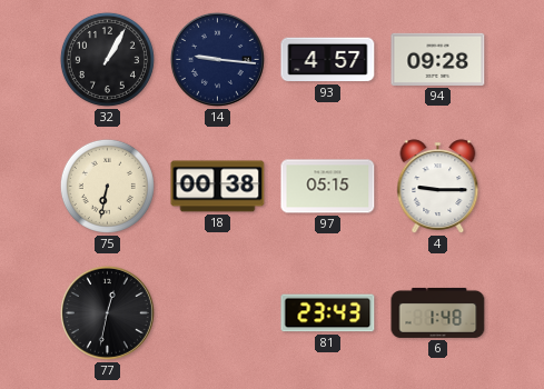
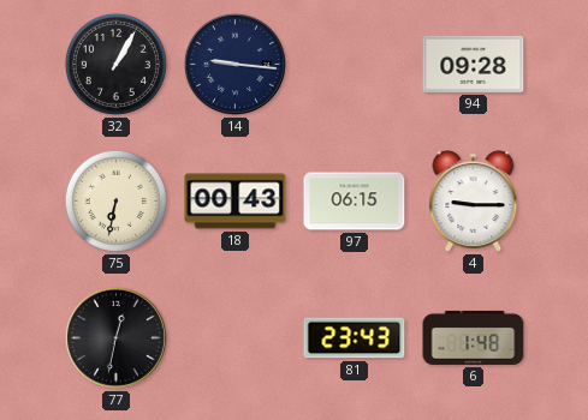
93: 4:57 -> none
18: 00:38 -> 00:43
97: 05:15 -> 06:15
